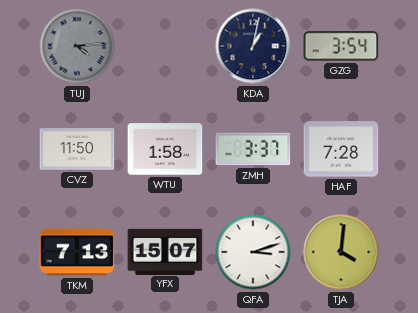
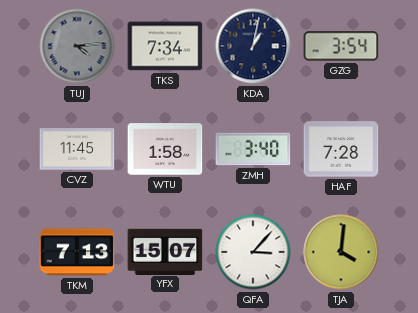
TKS: none -> 7:34
CVZ: 11:50 -> 11:45
ZMH: 3:37 -> 3:40
QFA: 3:12 -> 3:07
